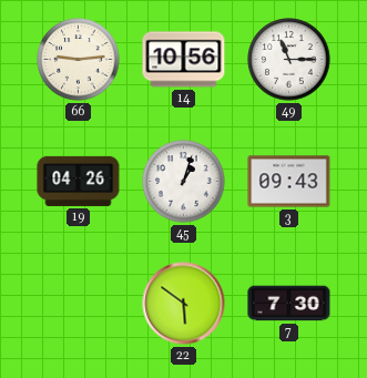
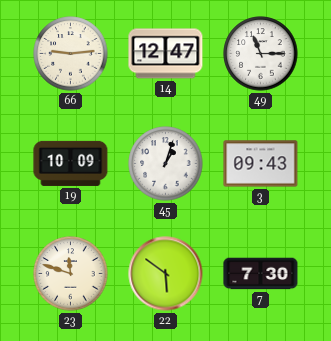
14: 10:56 -> 12:47
19: 04:26 -> 10:09
23: none -> 11:48
